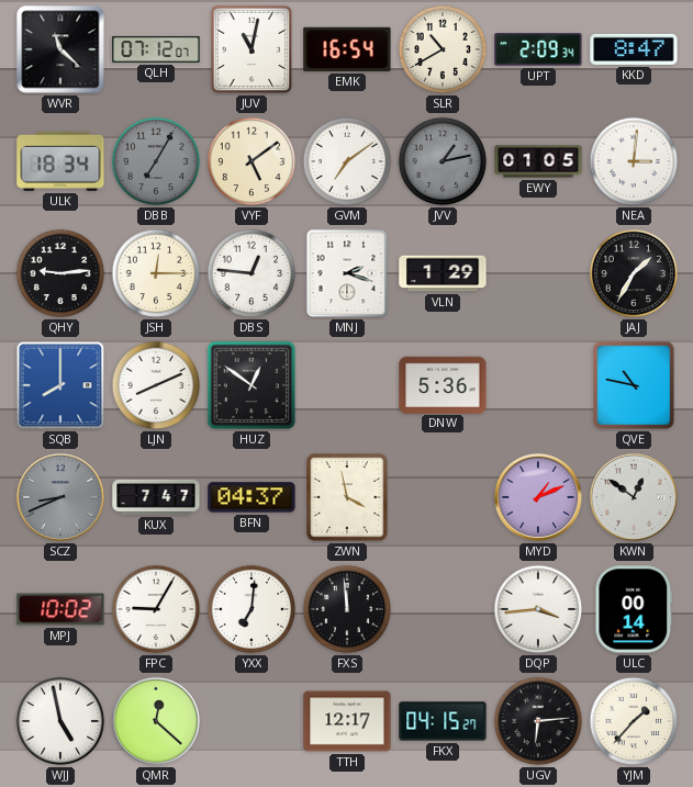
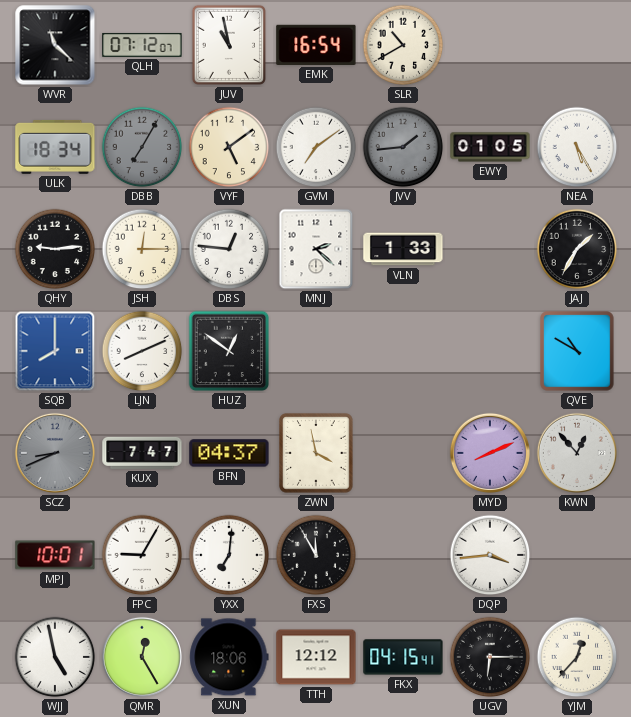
JUV: 11:02 -> 10:58
UPT: 2:09 -> none
KKD: 8:47 -> none
JVV: 1:13 -> 1:44
NEA: 3:01 -> 5:25
MNJ: 2:18 -> 2:22
VLN: 1:29 -> 1:33
DNW: 5:36 -> none
QVE: 10:47 -> 10:50
MYD: 1:11 -> 8:11
KWN: 12:51 -> 12:53
MPJ: 10:02 -> 10:01
FXS: 11:59 -> 11:55
ULC: 00:14 -> none
QMR: 12:22 -> 12:25
XUN: none -> 18:06
TTH: 12:17 -> 12:12
FKX: 04:15:27 -> 04:15:41
UGV: 6:14 -> 6:15
YJM: 1:37 -> 12:37
